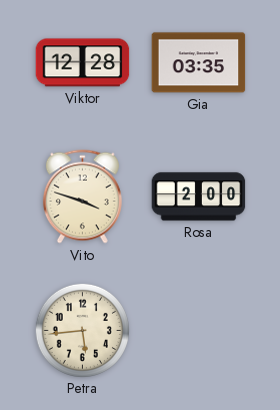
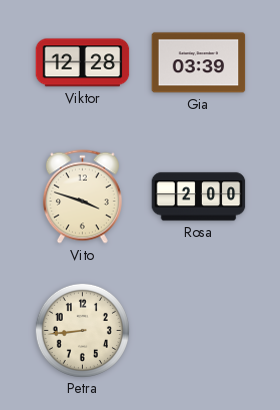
Gia: 03:35 -> 03:39
Petra: 5:44 -> 8:44
